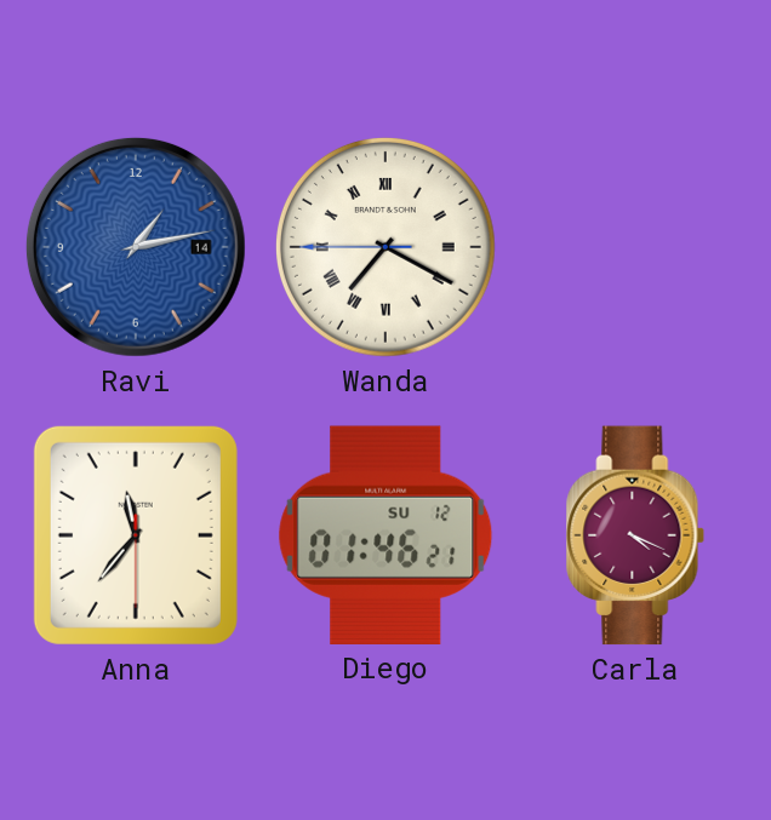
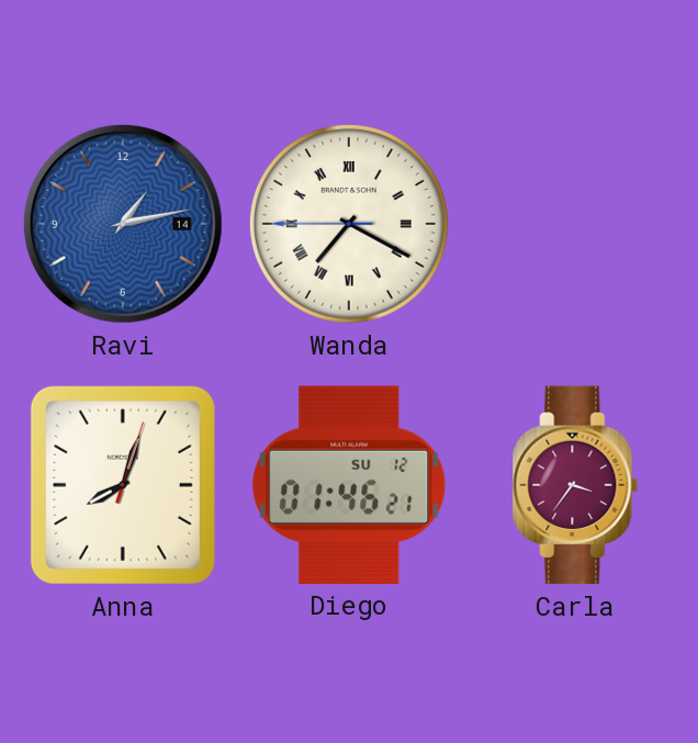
Anna: 11:36 -> 8:03
Carla: 4:19 -> 3:36
